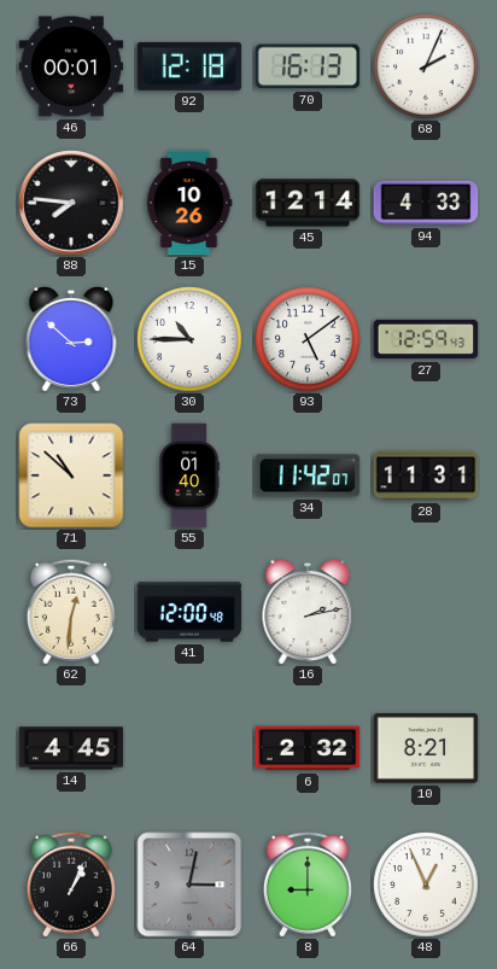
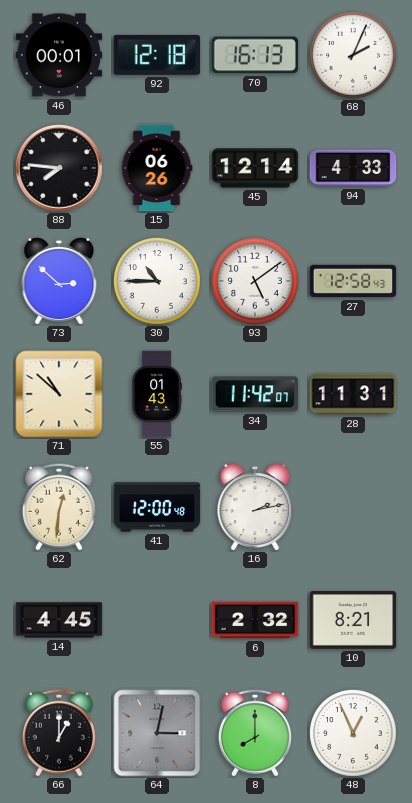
15: 10:26 -> 06:26
27: 12:59 -> 12:58
55: 01:40 -> 01:43
66: 1:04 -> 1:00
8: 9:00 -> 8:00
